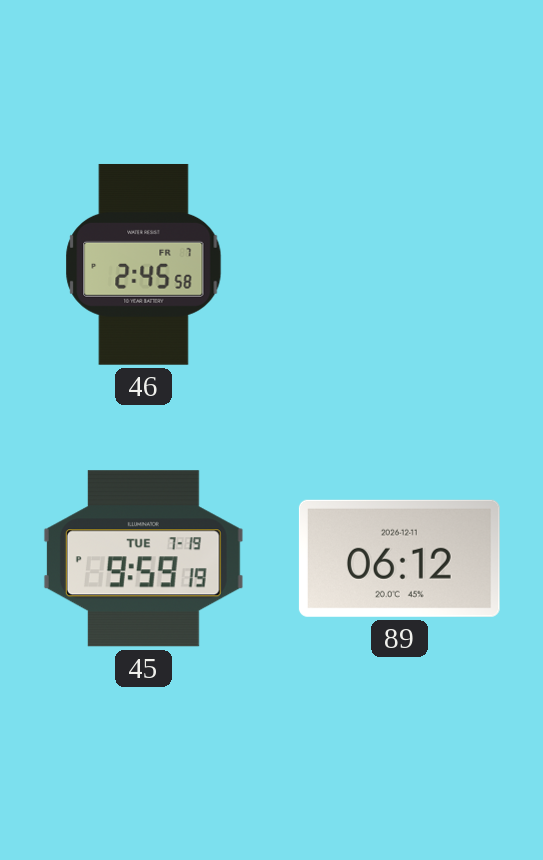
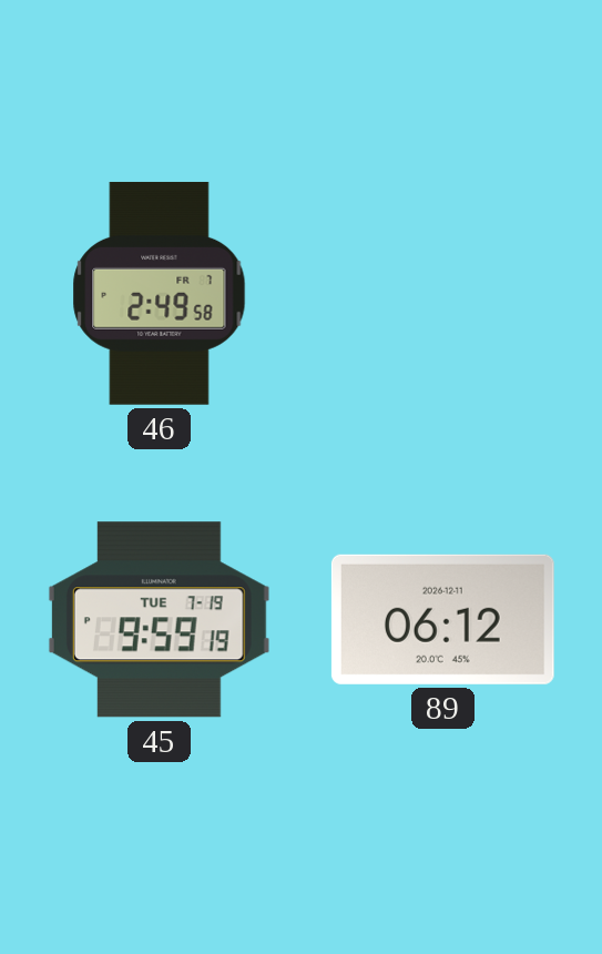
46: 2:45 -> 2:49
